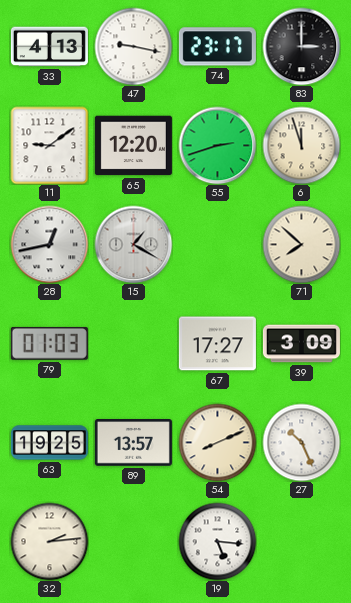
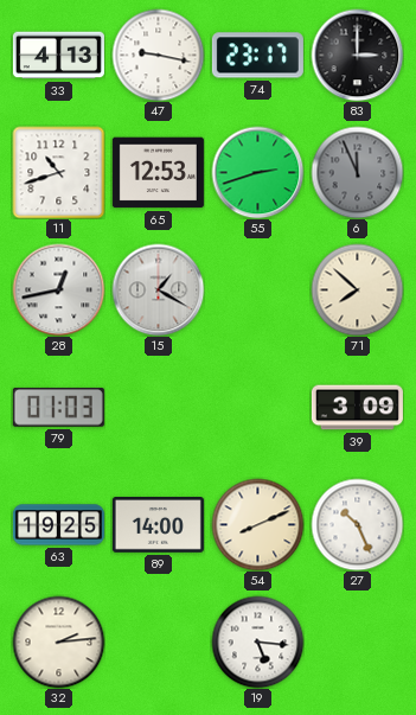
11: 9:09 -> 10:42
65: 12:20 -> 12:53
6: 11:57 -> 11:56
6 dial: cream -> grey
67: 17:27 -> none
89: 13:57 -> 14:00
